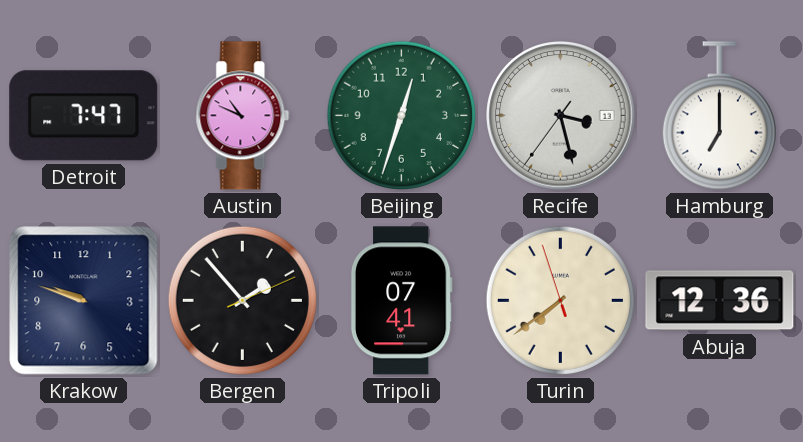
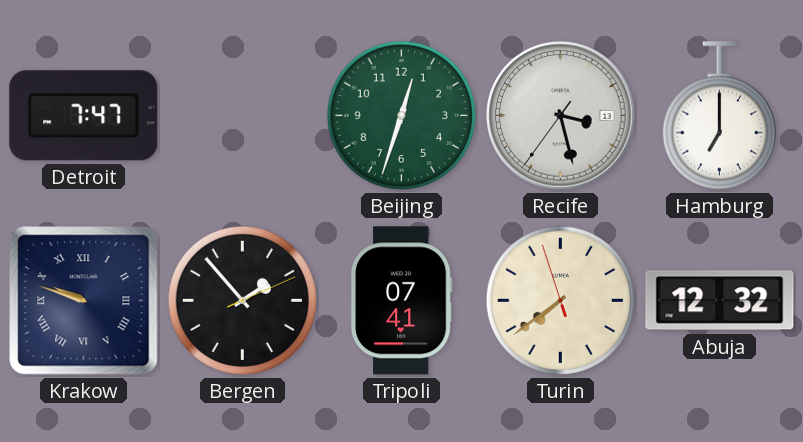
Austin: 10:49 -> none
Krakow numerals: Arabic -> Roman
Abuja: 12:36 -> 12:32
